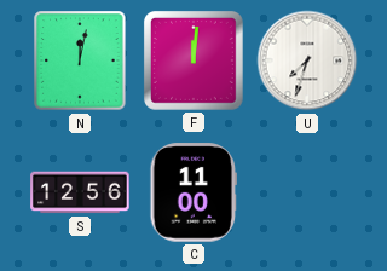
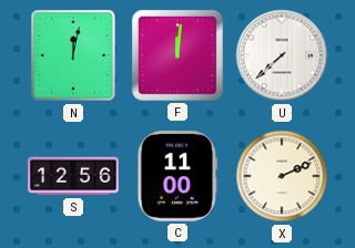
U: 7:33 -> 7:38
X: none -> 2:11
